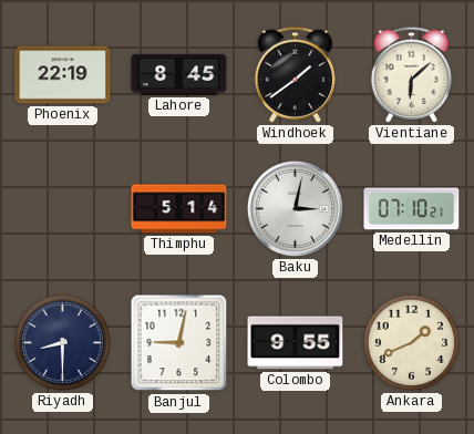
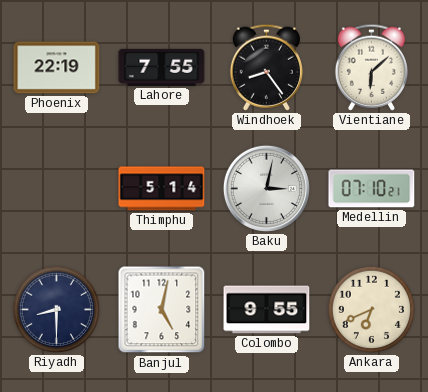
Lahore: 8:45 -> 7:55
Windhoek: 1:39 -> 8:24
Banjul: 9:02 -> 5:02
Ankara: 1:41 -> 6:41
